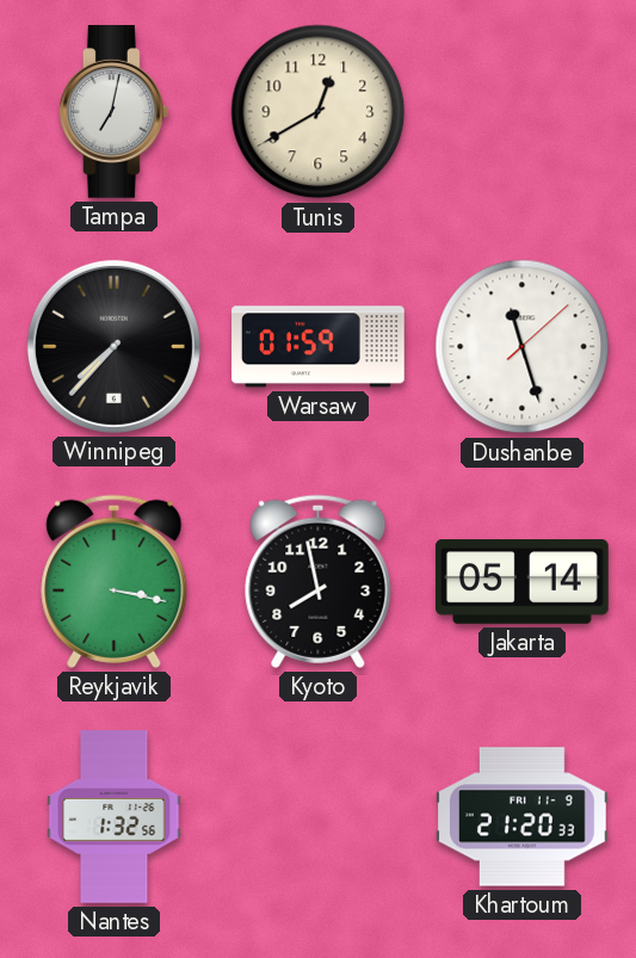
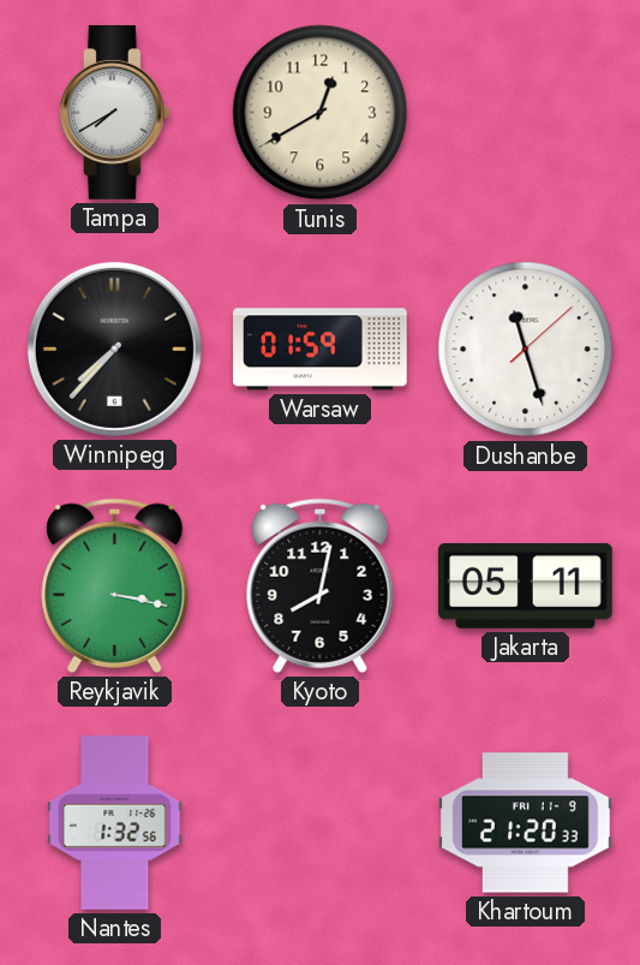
Tampa: 7:02 -> 7:40
Kyoto: 7:58 -> 8:02
Jakarta: 05:14 -> 05:11
